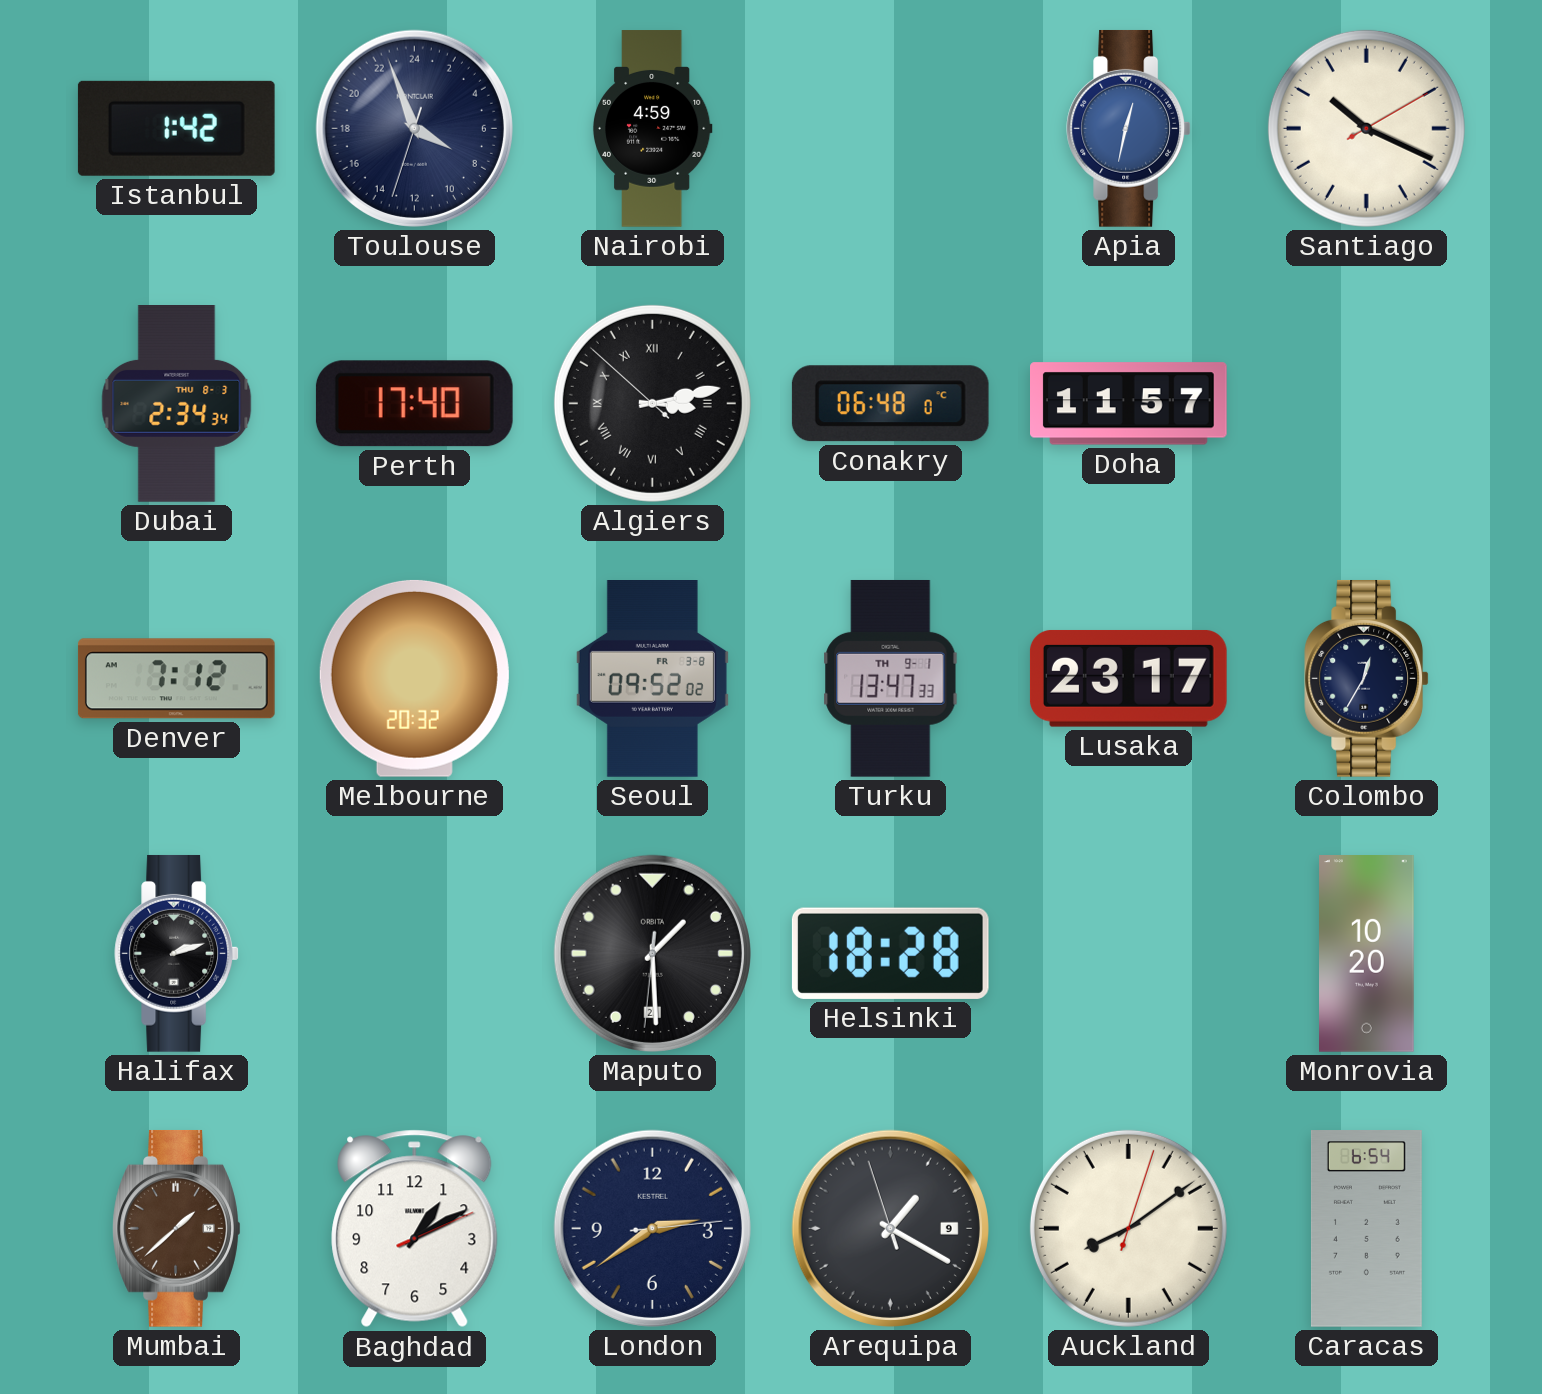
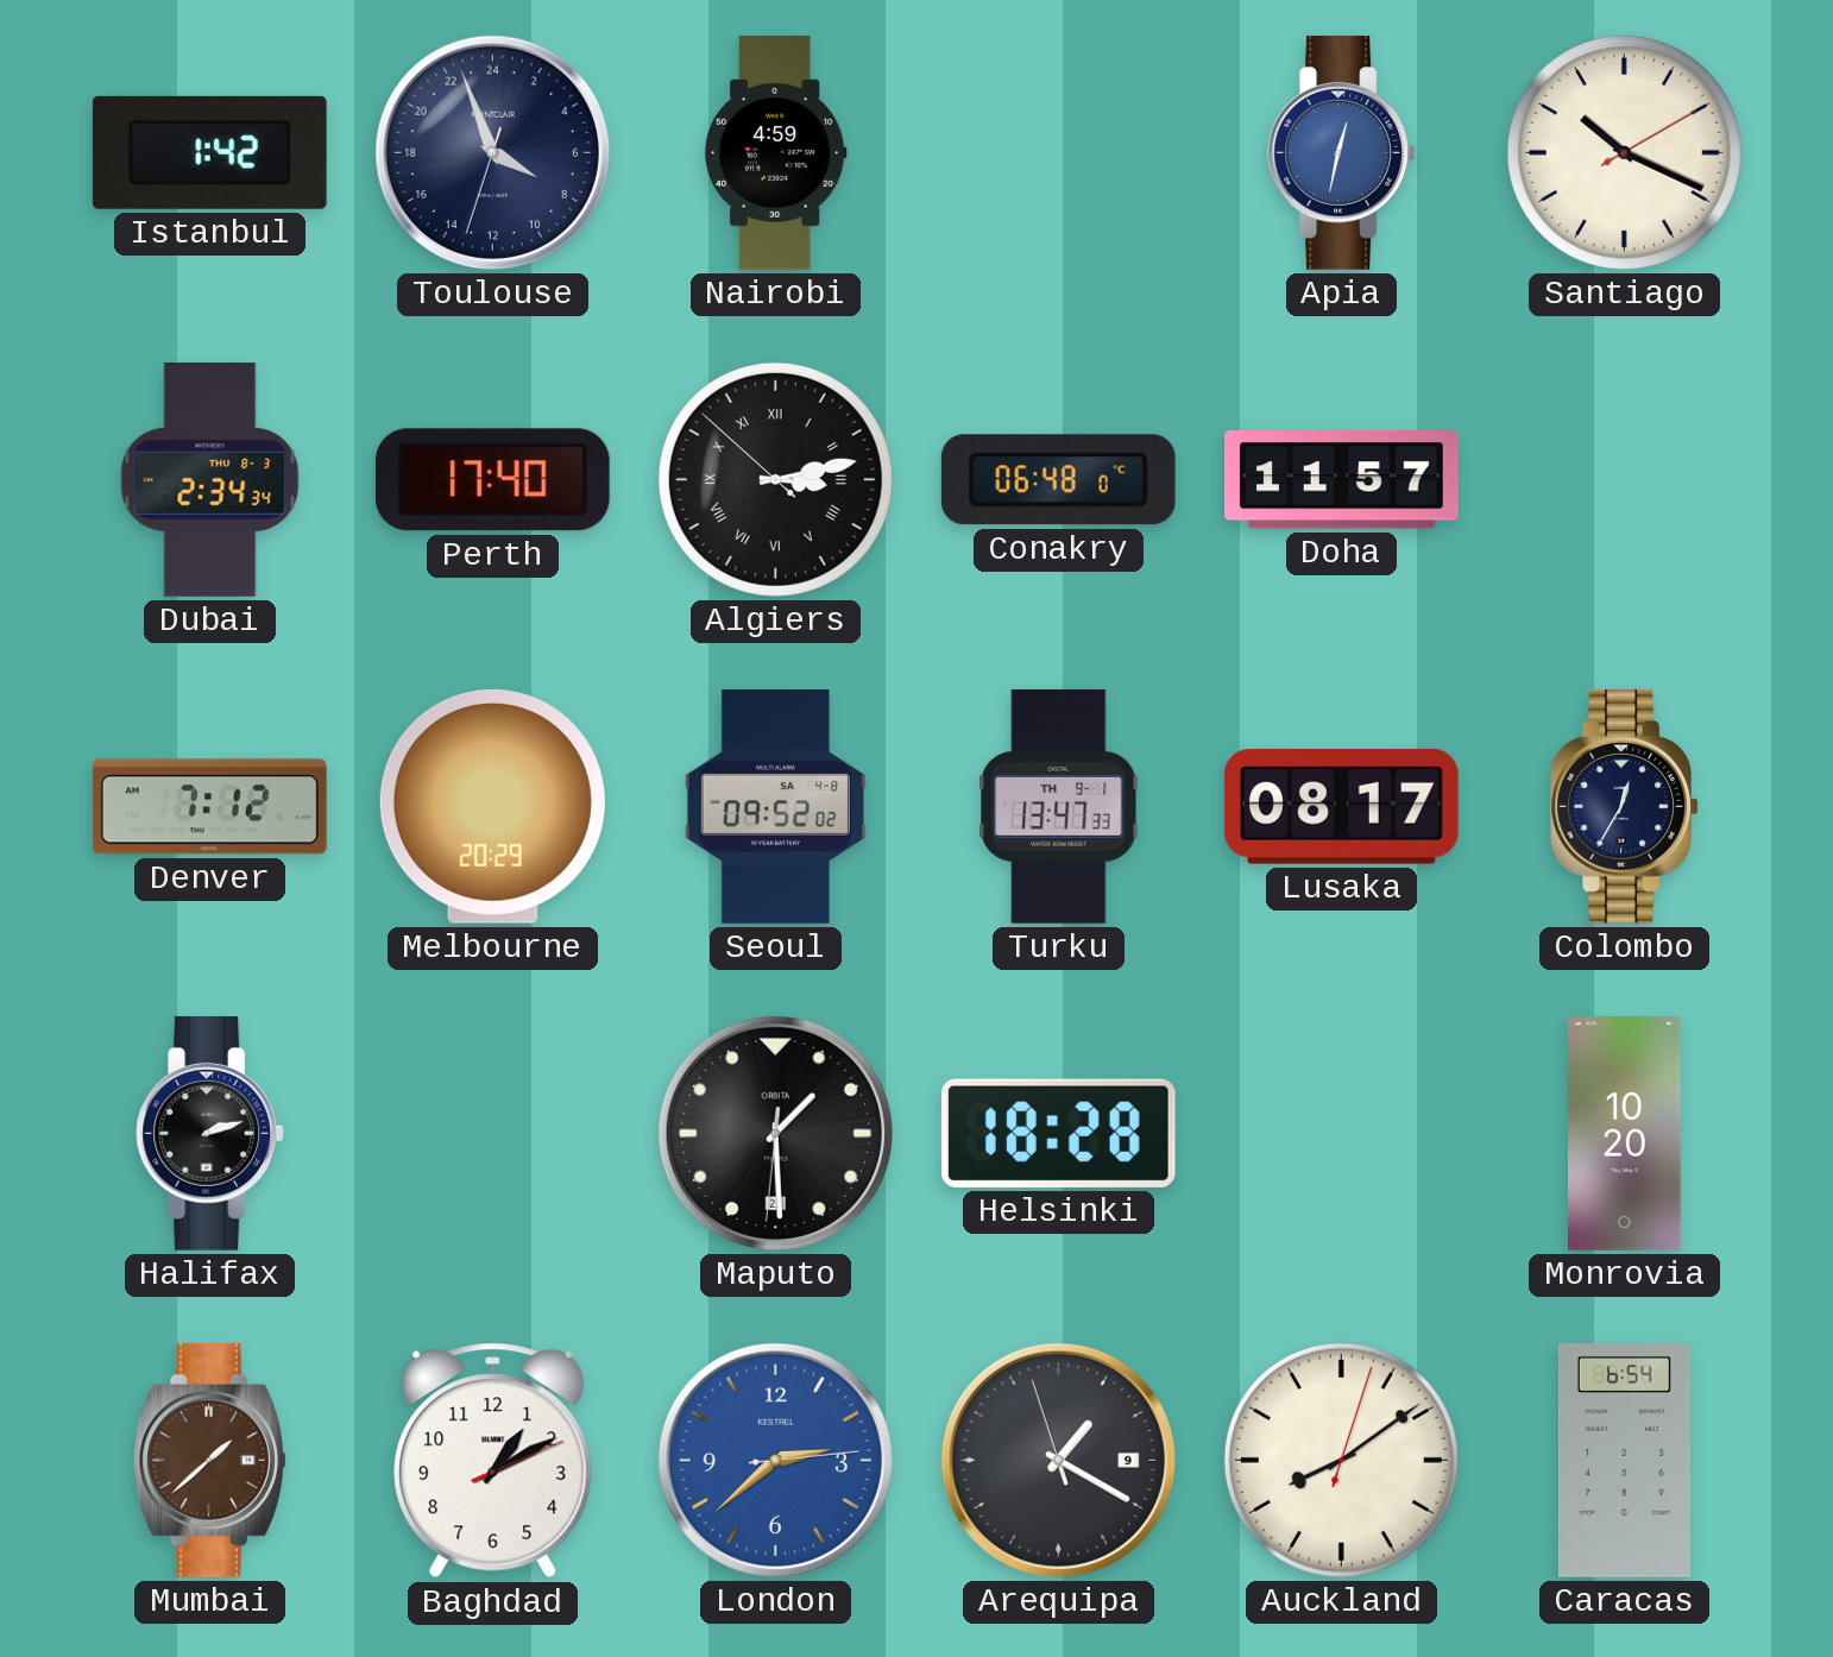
Melbourne: 20:32 -> 20:29
Seoul date: FR 3-8 -> SA 4-8
Lusaka: 23:17 -> 08:17
London: 2:39 -> 2:38
London dial: navy -> blue
